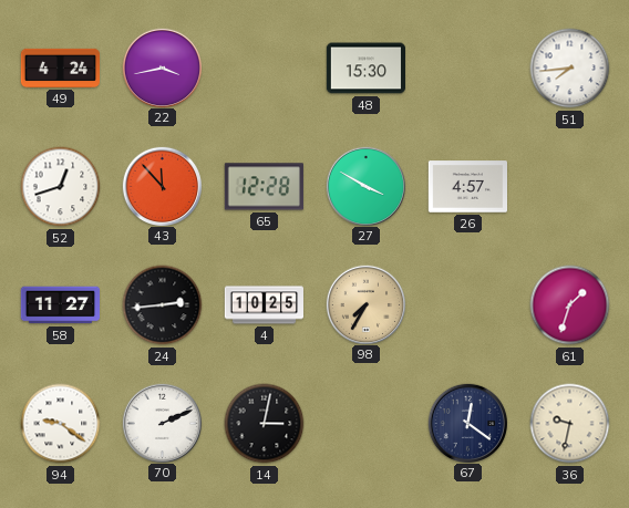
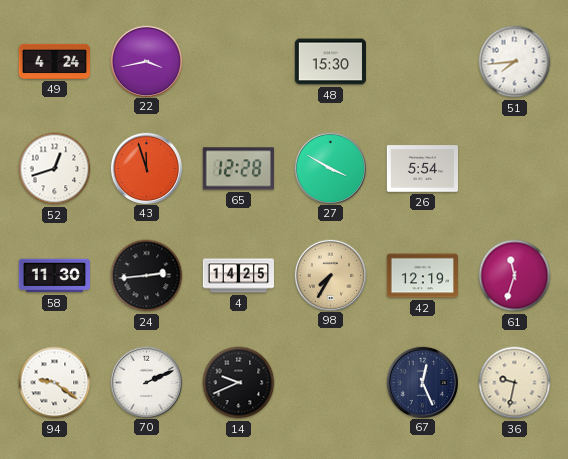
43: 11:53 -> 11:57
26: 4:57 -> 5:54
58: 11:27 -> 11:30
4: 10:25 -> 14:25
42: none -> 12:19
61: 1:33 -> 11:33
14: 3:02 -> 9:41
67: 12:21 -> 12:26
